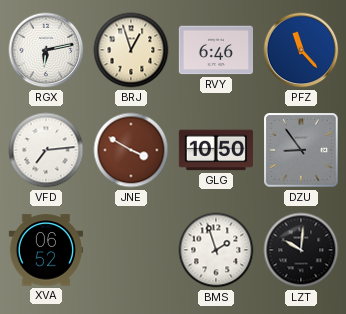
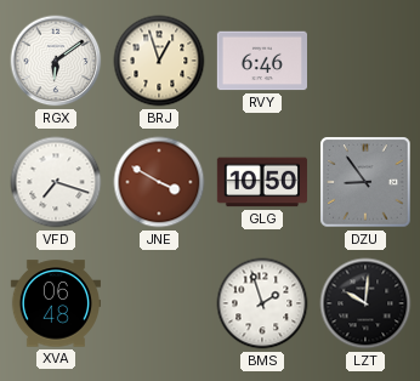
RGX: 6:13 -> 6:09
PFZ: 11:23 -> none
VFD: 7:14 -> 7:18
XVA: 06:52 -> 06:48
